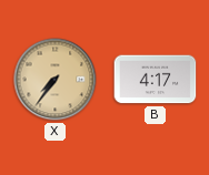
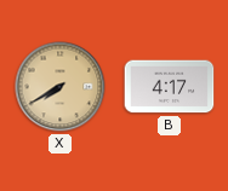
X: 7:36 -> 7:40
